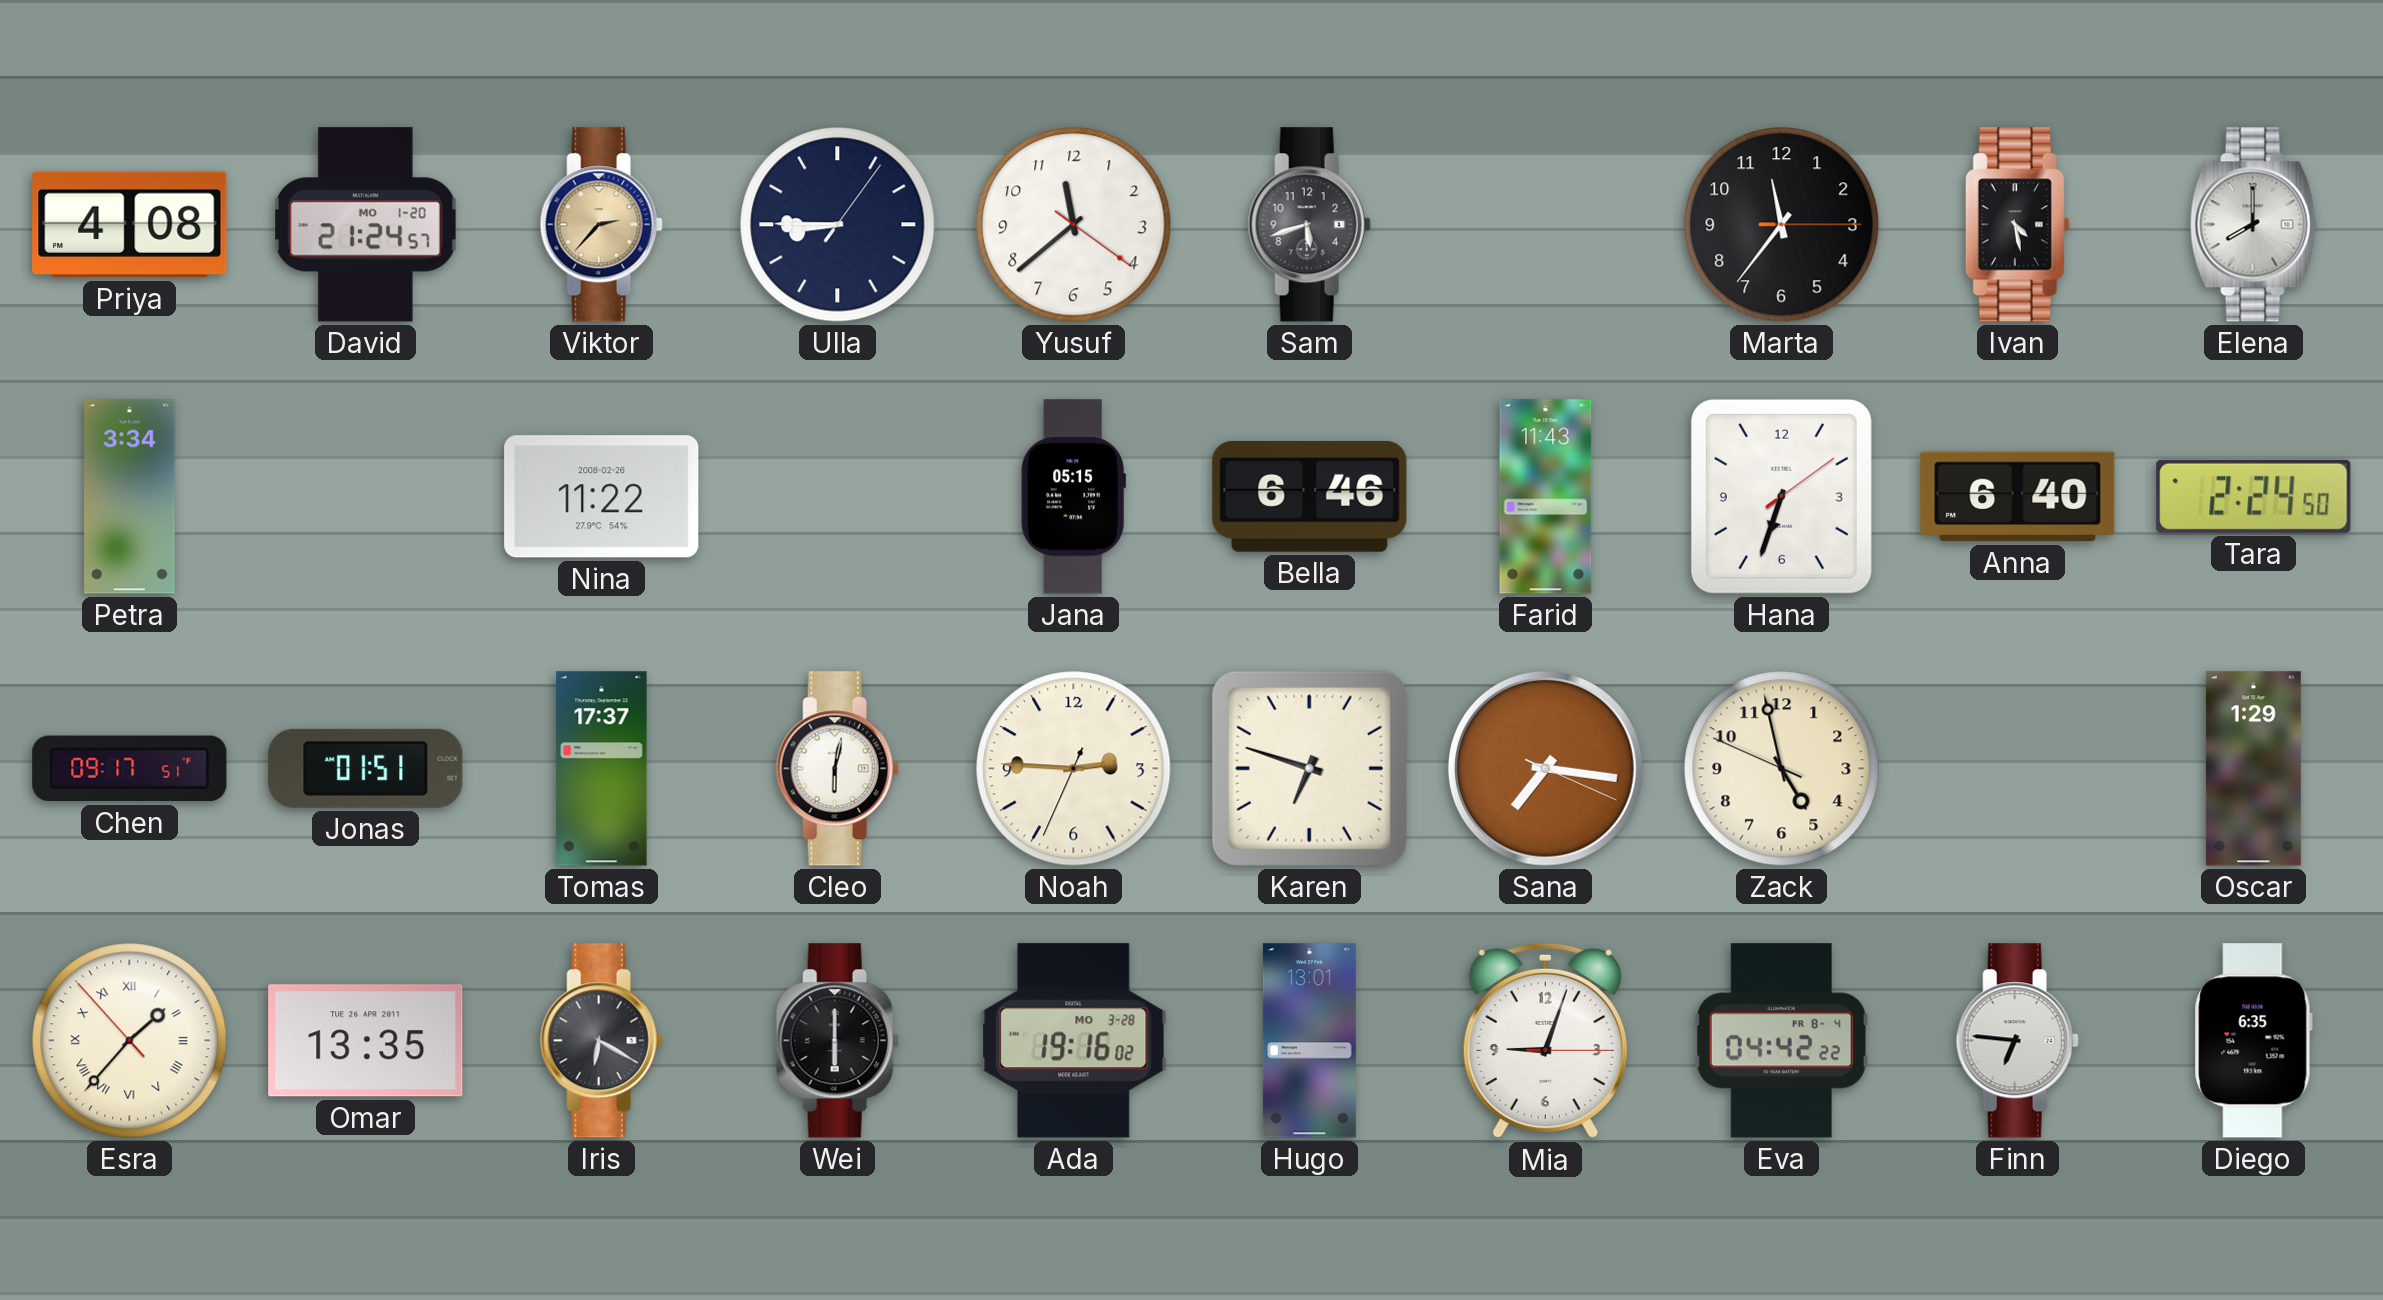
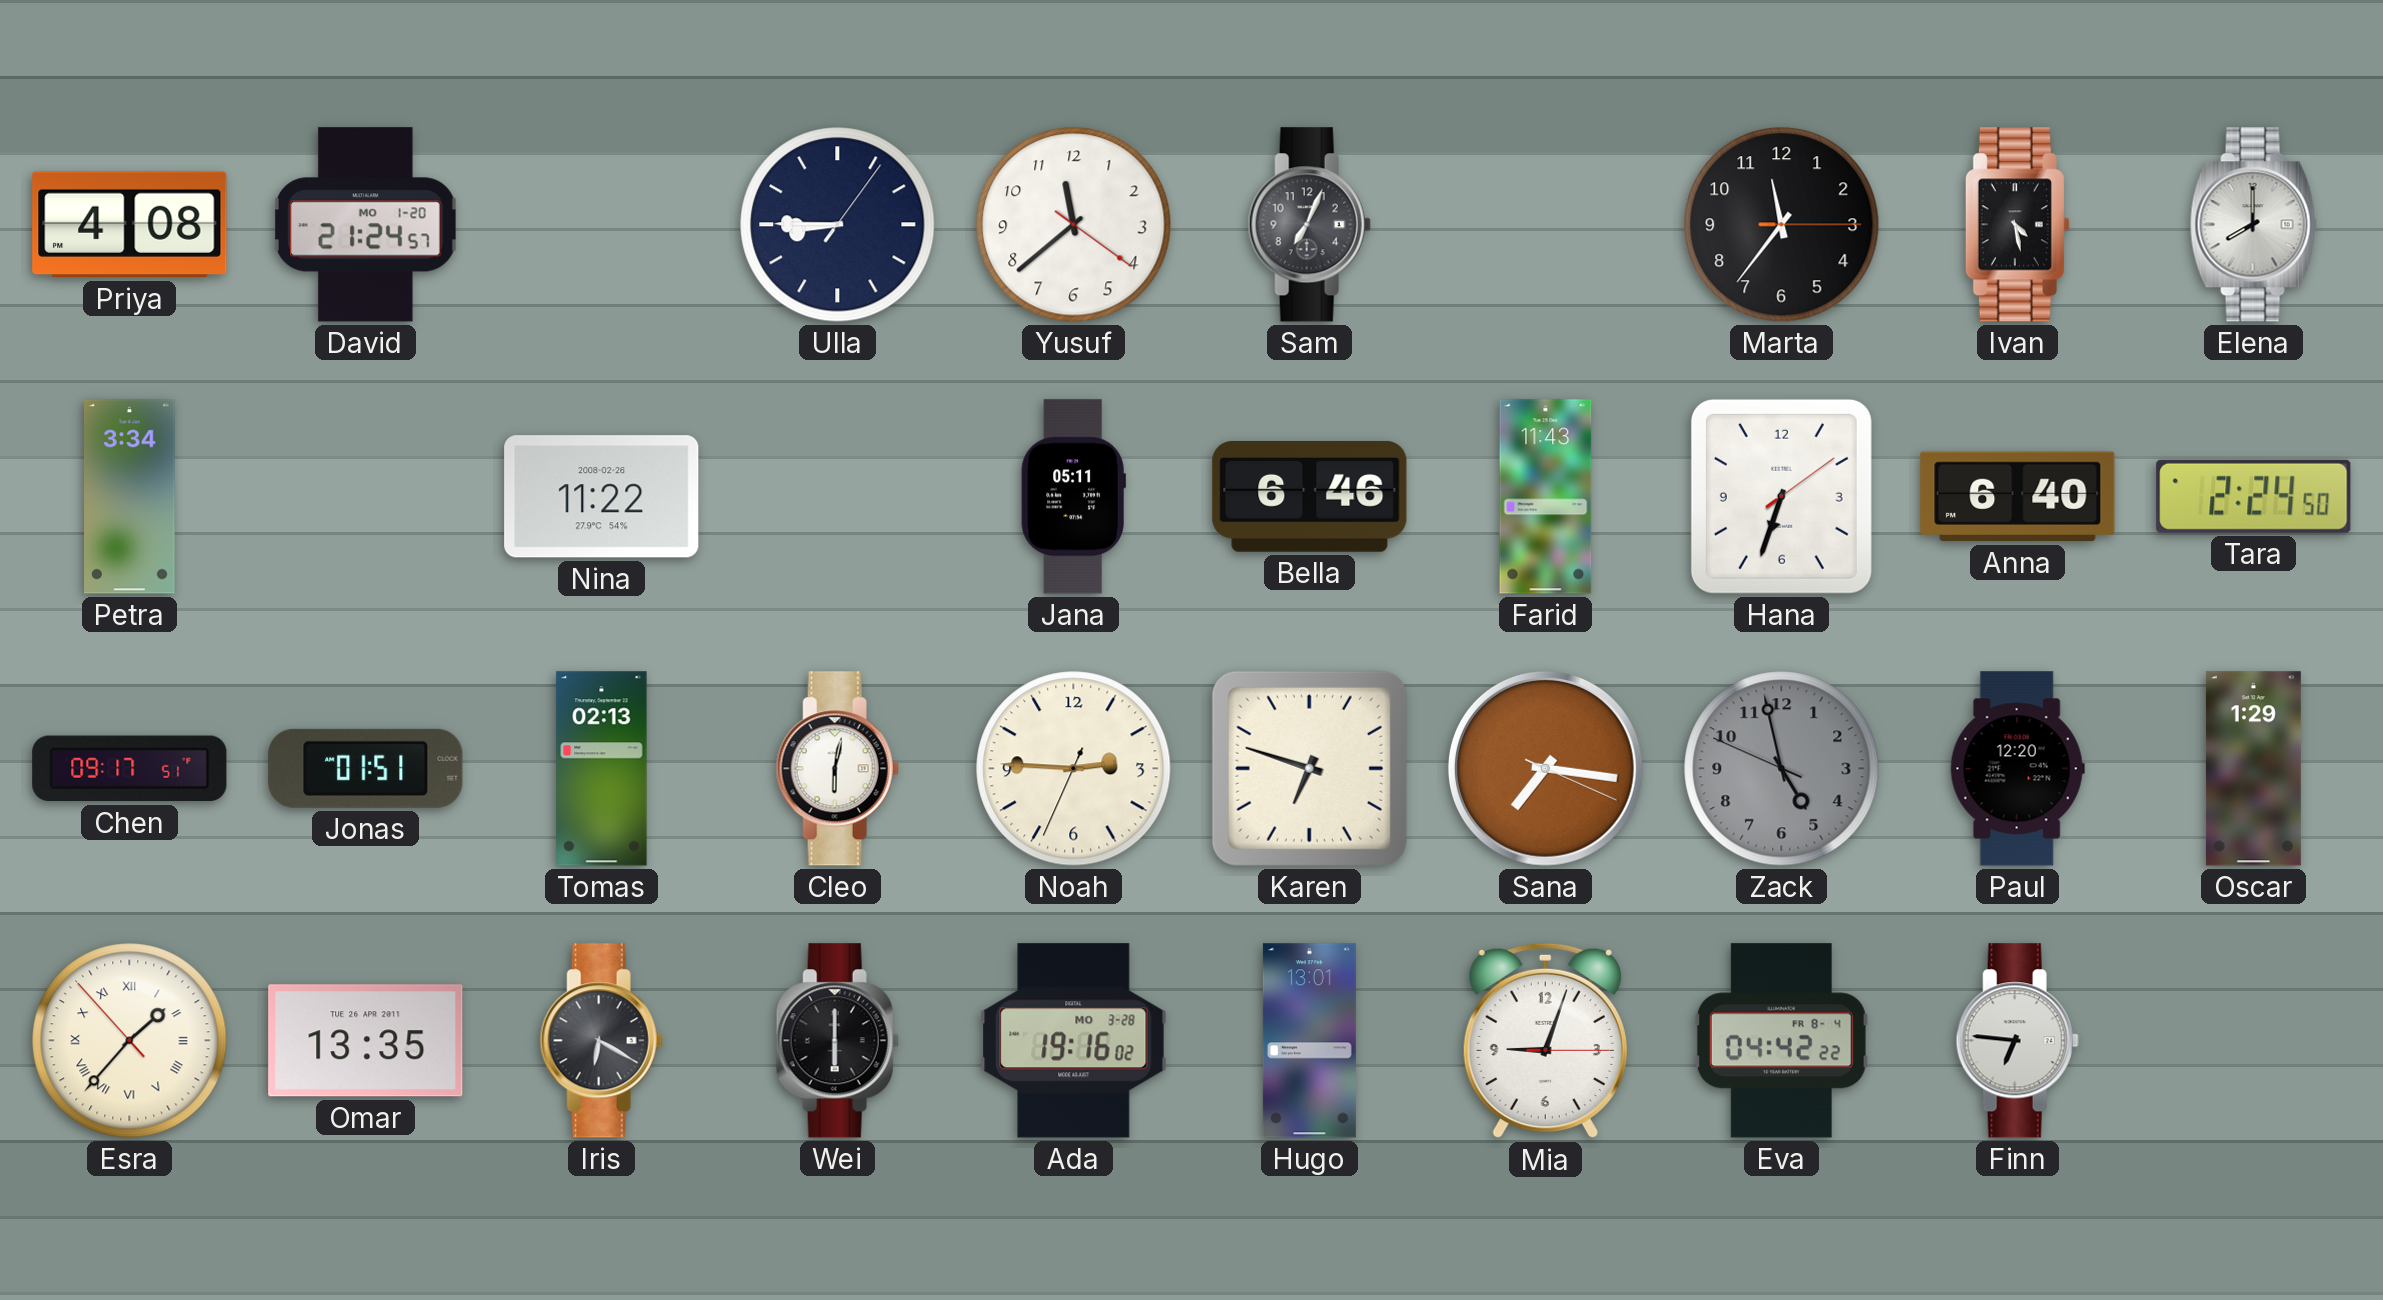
Viktor: 2:37 -> none
Sam: 5:42 -> 7:04
Jana: 05:15 -> 05:11
Tomas: 17:37 -> 02:13
Zack dial: cream -> grey
Paul: none -> 12:20
Diego: 6:35 -> none
